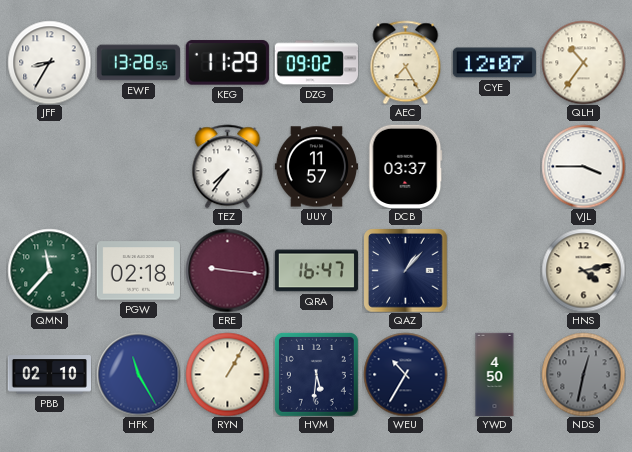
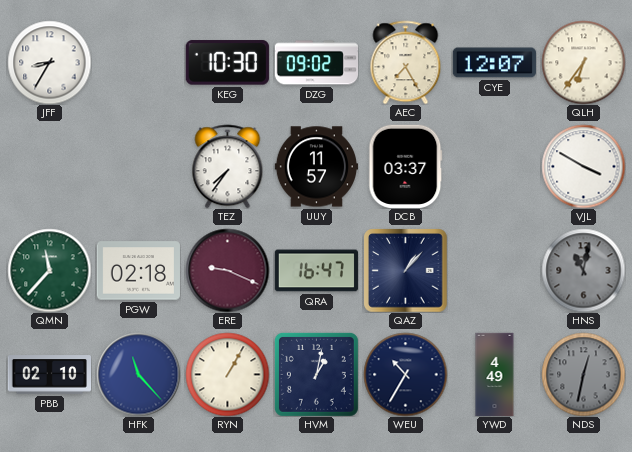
EWF: 13:28 -> none
KEG: 11:29 -> 10:30
QLH: 10:36 -> 6:36
VJL: 3:45 -> 3:50
ERE: 9:16 -> 9:19
HNS: 4:13 -> 11:02
HNS dial: cream -> grey
HFK: 11:25 -> 11:23
HVM: 5:31 -> 1:02
YWD: 4:50 -> 4:49
